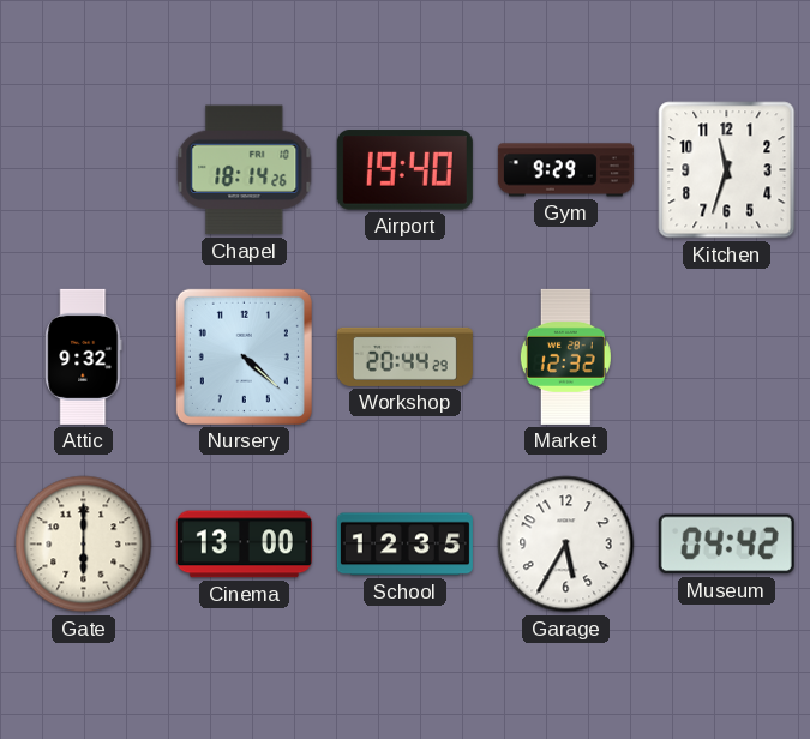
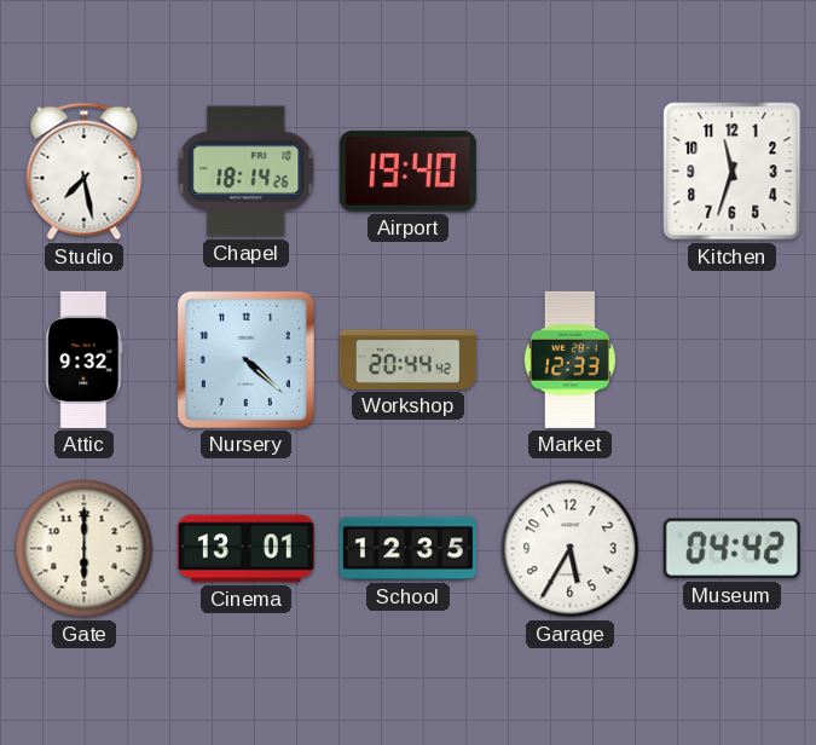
Studio: none -> 7:28
Gym: 9:29 -> none
Workshop: 20:44:29 -> 20:44:42
Market: 12:32 -> 12:33
Cinema: 13:00 -> 13:01
